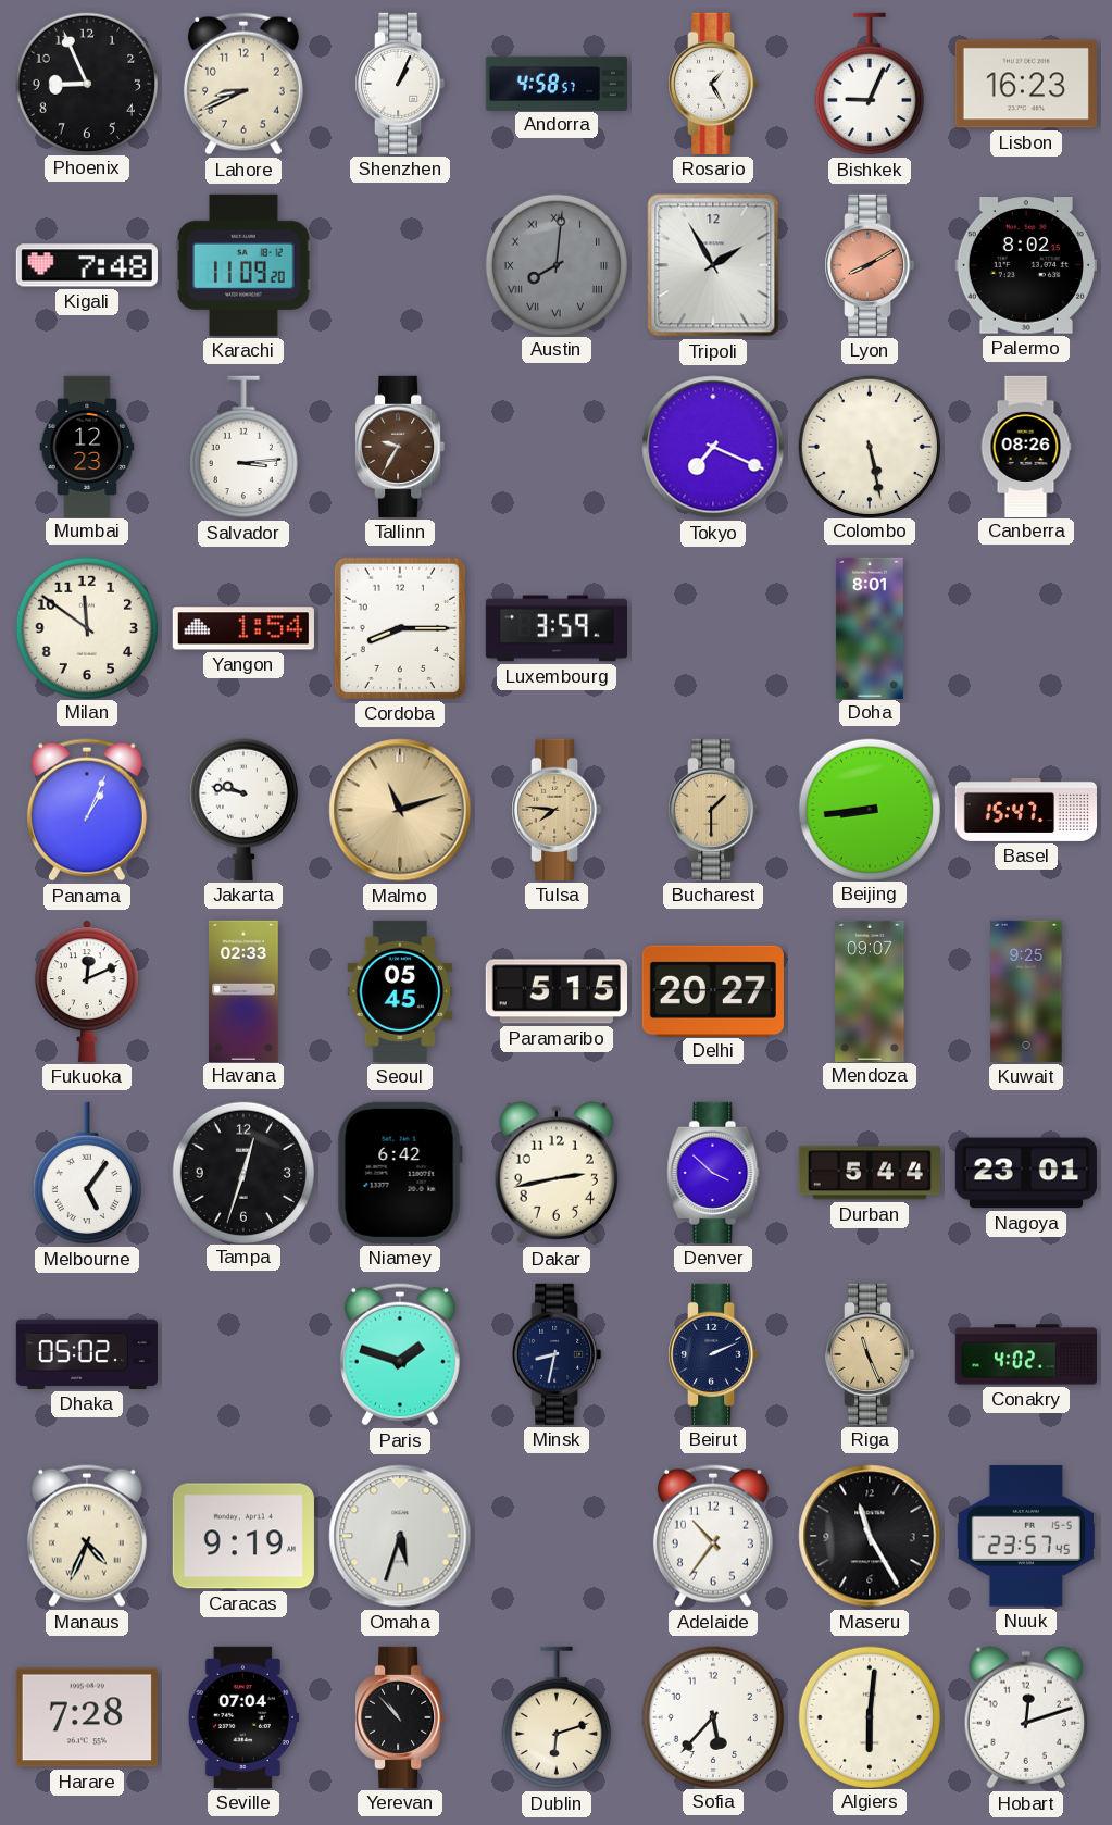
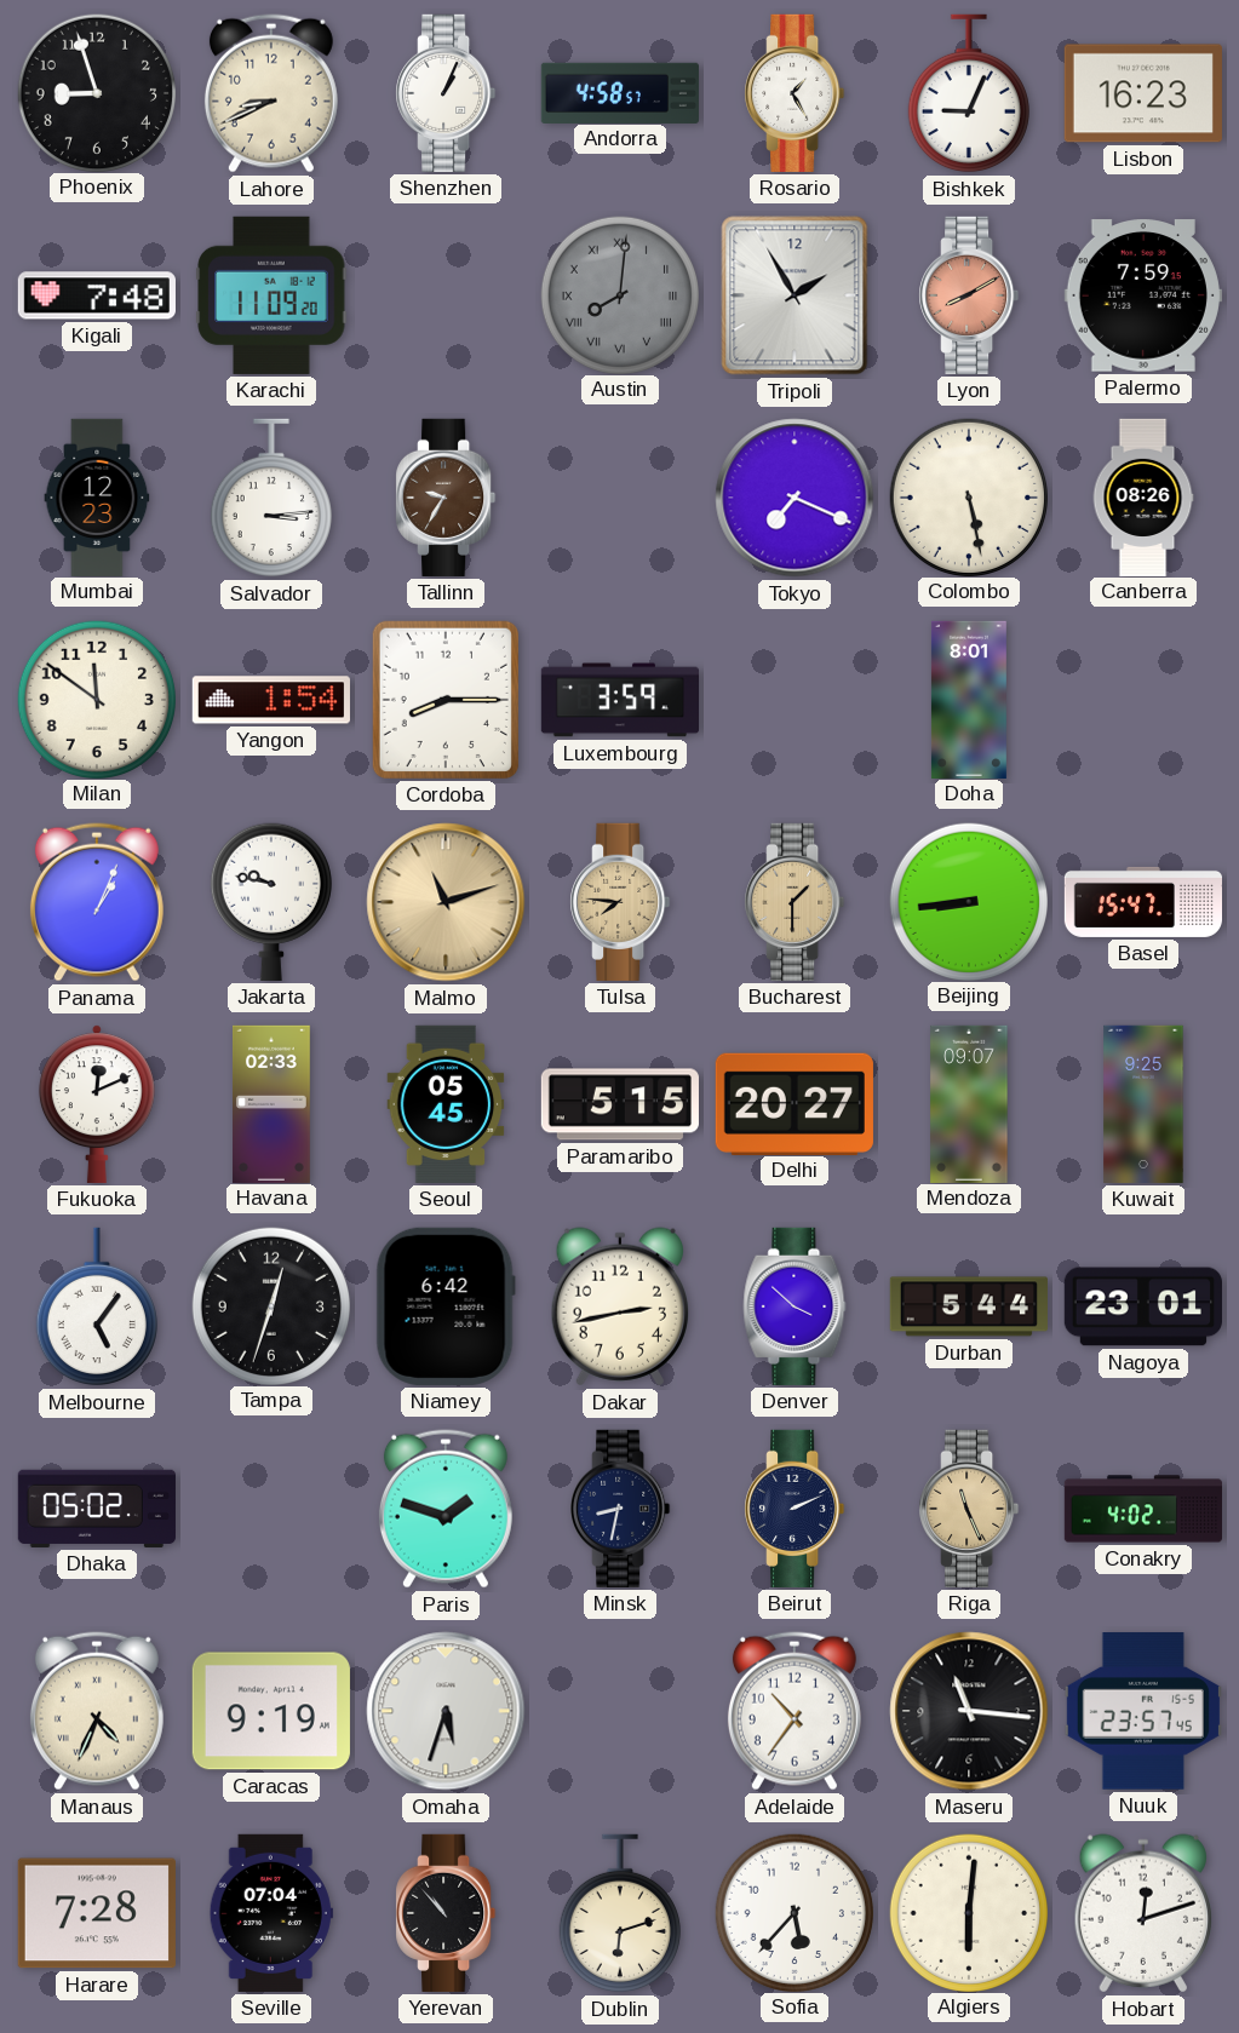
Phoenix: 8:56 -> 8:57
Palermo: 8:02 -> 7:59
Maseru: 11:25 -> 11:16
